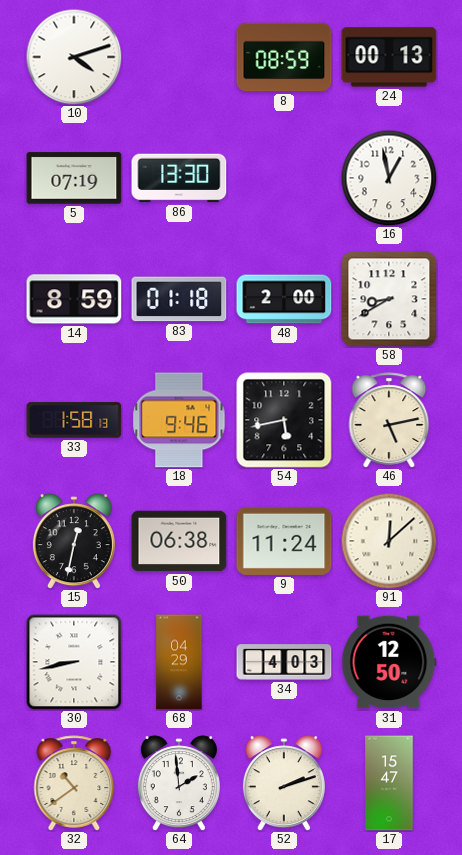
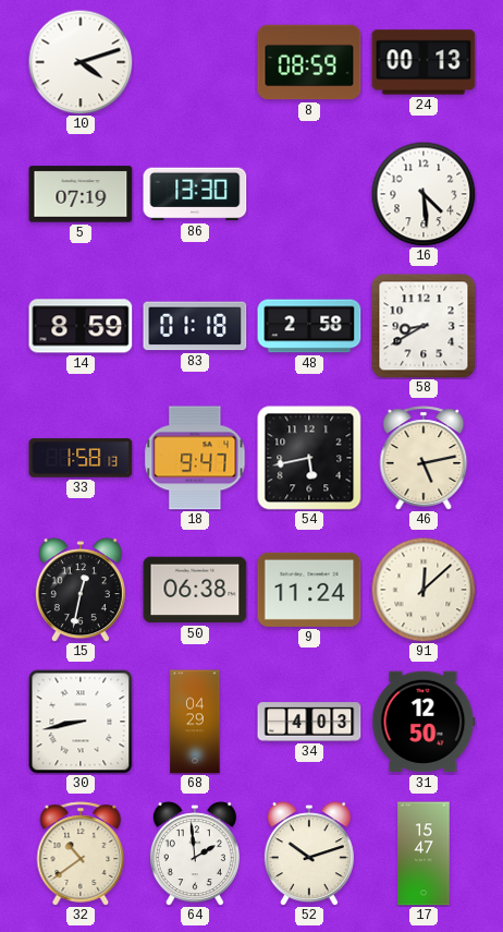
16: 12:58 -> 4:29
48: 2:00 -> 2:58
18: 9:46 -> 9:47
52: 2:12 -> 10:12
